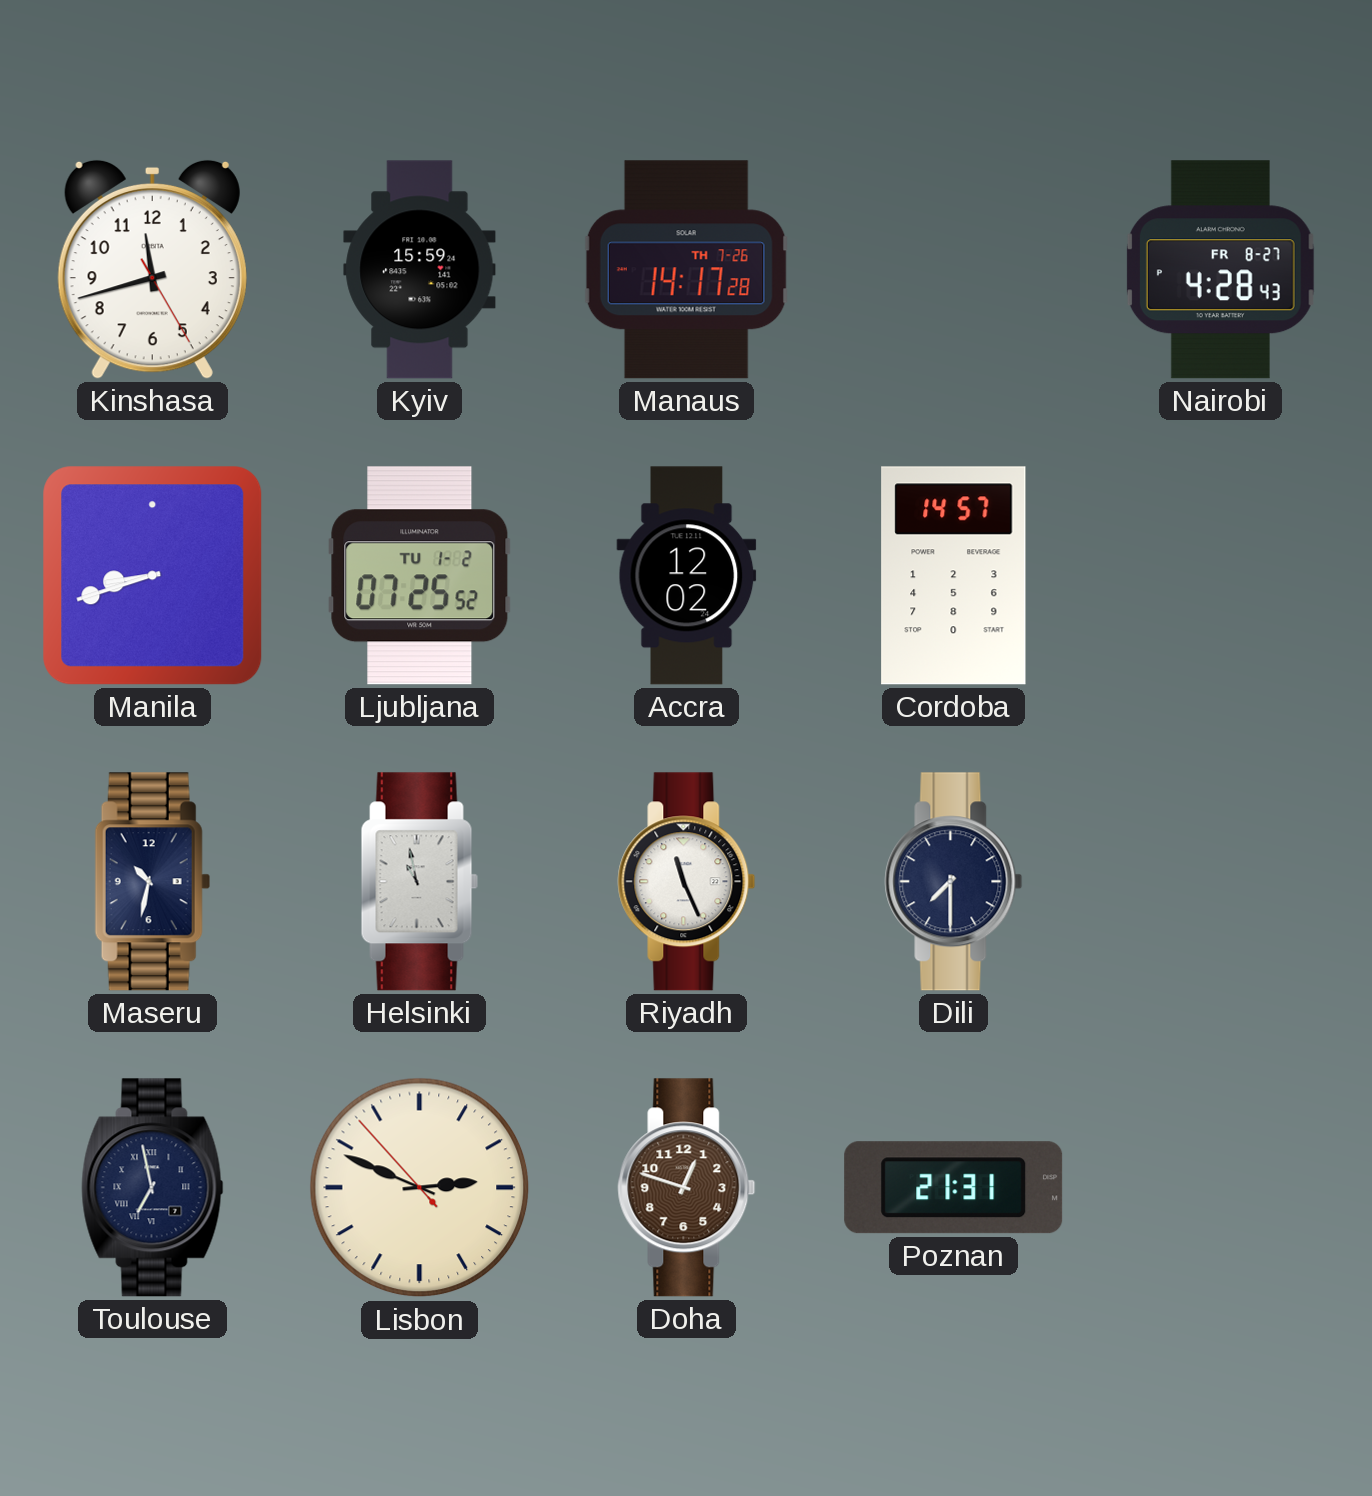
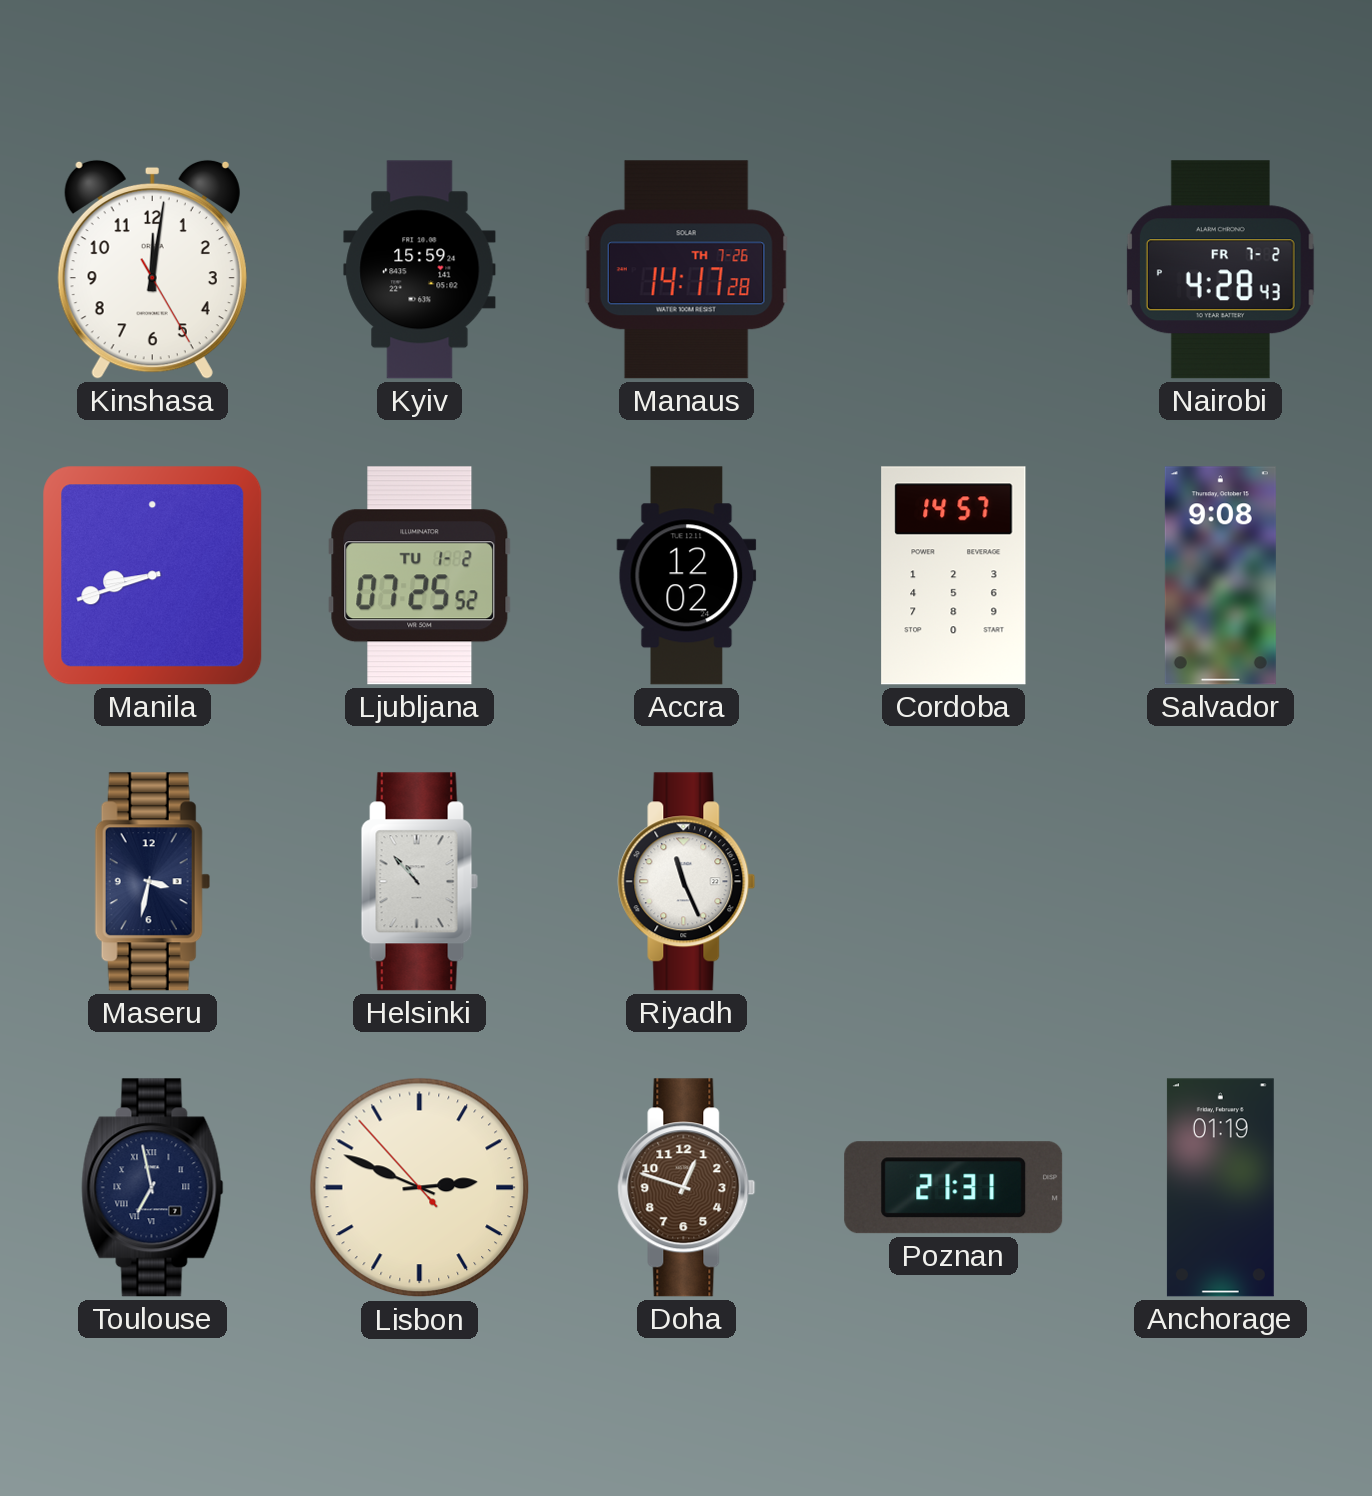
Kinshasa: 11:42 -> 12:01
Nairobi date: FR 8-27 -> FR 7-2
Salvador: none -> 9:08
Maseru: 10:32 -> 3:32
Helsinki: 10:58 -> 10:53
Dili: 7:30 -> none
Anchorage: none -> 01:19
